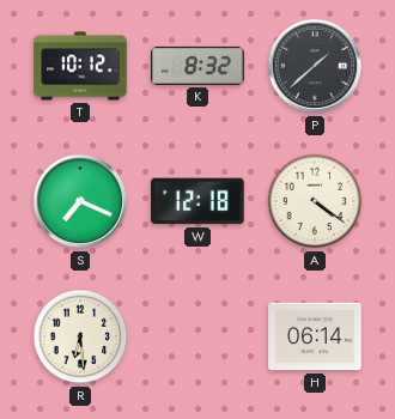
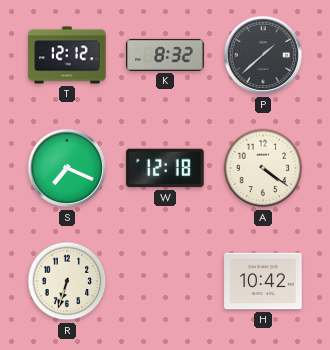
T: 10:12 -> 12:12
R: 6:29 -> 6:33
H: 06:14 -> 10:42
